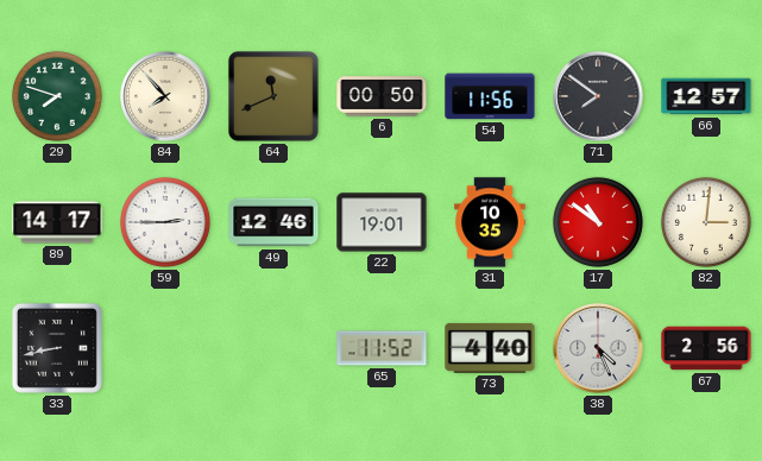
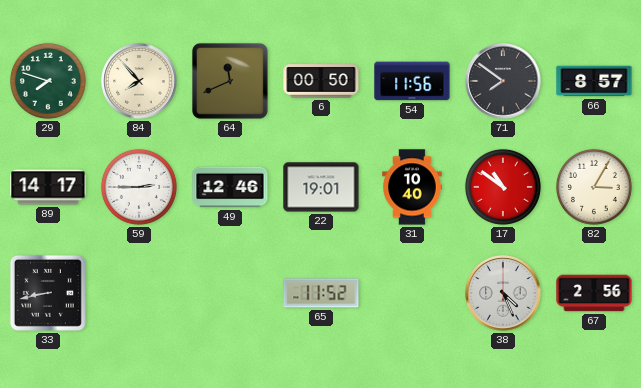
66: 12:57 -> 8:57
31: 10:35 -> 10:40
82: 3:01 -> 3:05
73: 4:40 -> none
